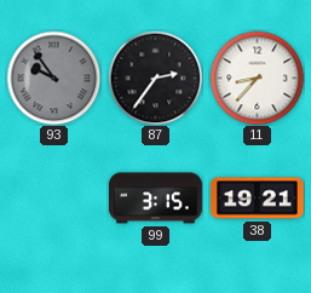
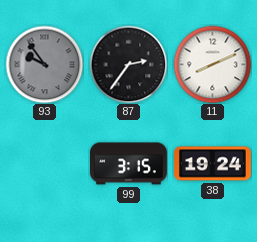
11: 8:37 -> 8:11
38: 19:21 -> 19:24
